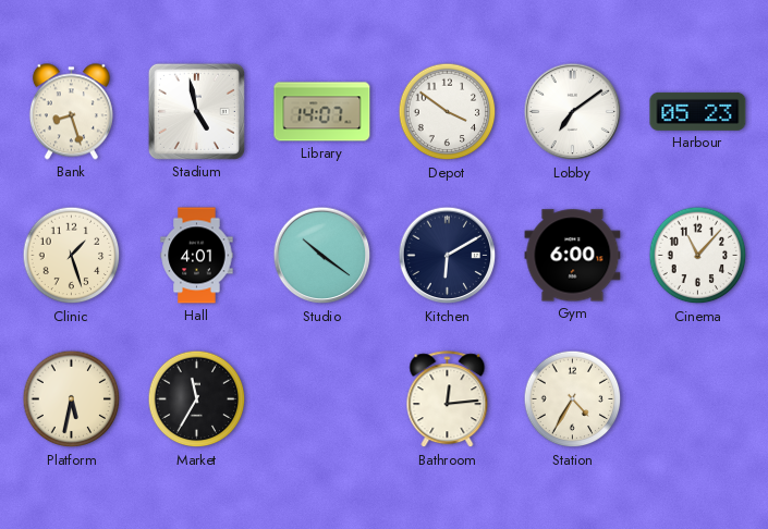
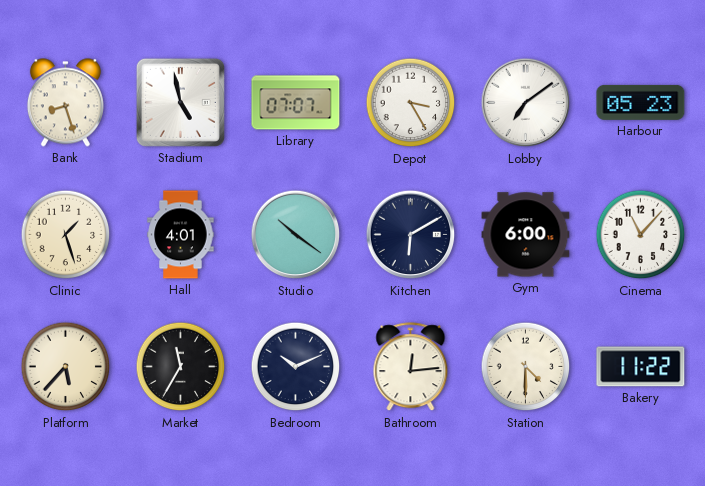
Library: 14:07 -> 07:07
Depot: 3:51 -> 3:25
Platform: 5:32 -> 5:37
Bedroom: none -> 10:11
Station: 4:35 -> 4:30
Bakery: none -> 11:22
